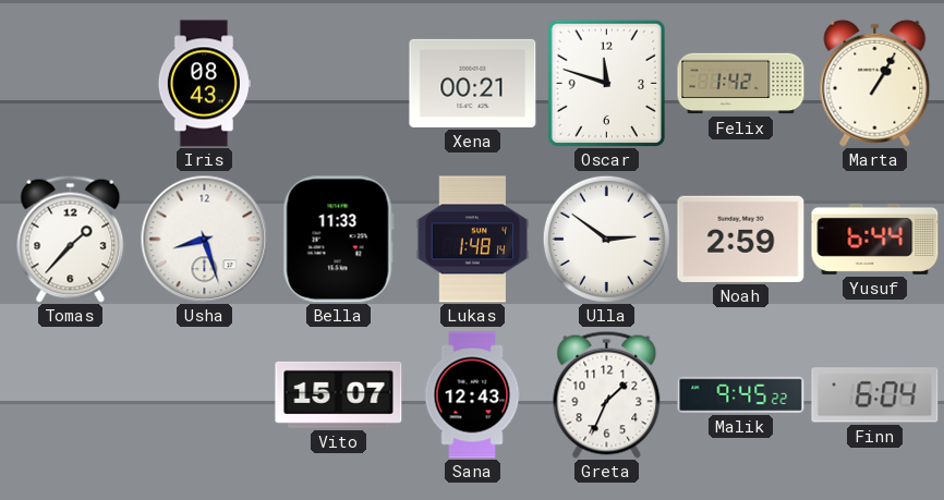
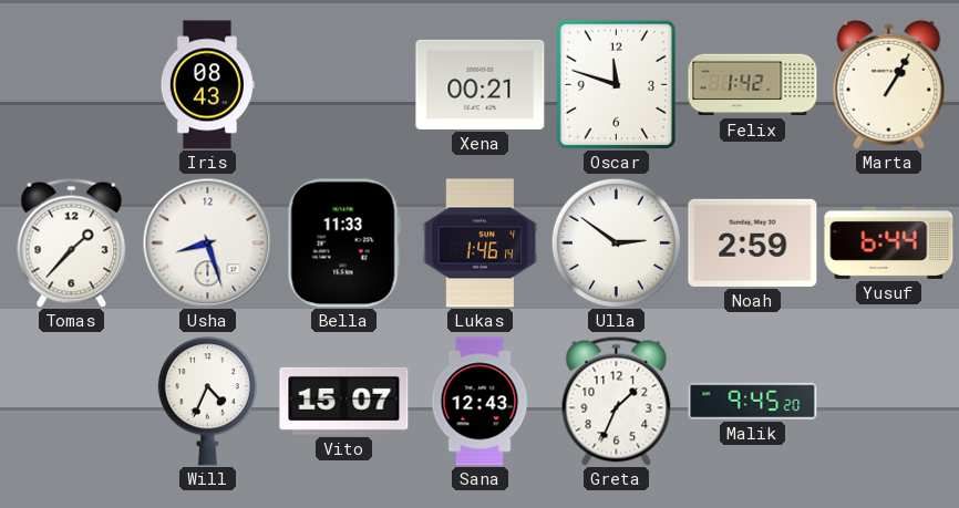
Lukas: 1:48 -> 1:46
Will: none -> 4:34
Malik: 9:45:22 -> 9:45:20
Finn: 6:04 -> none
